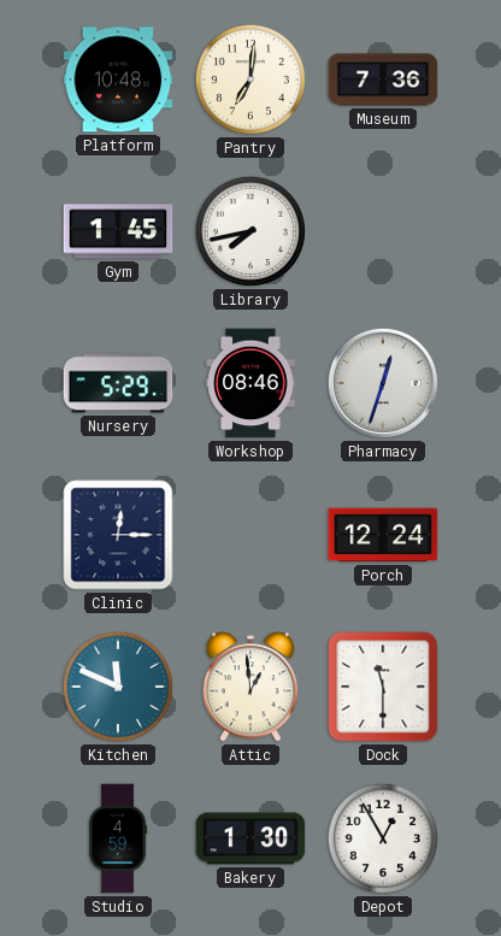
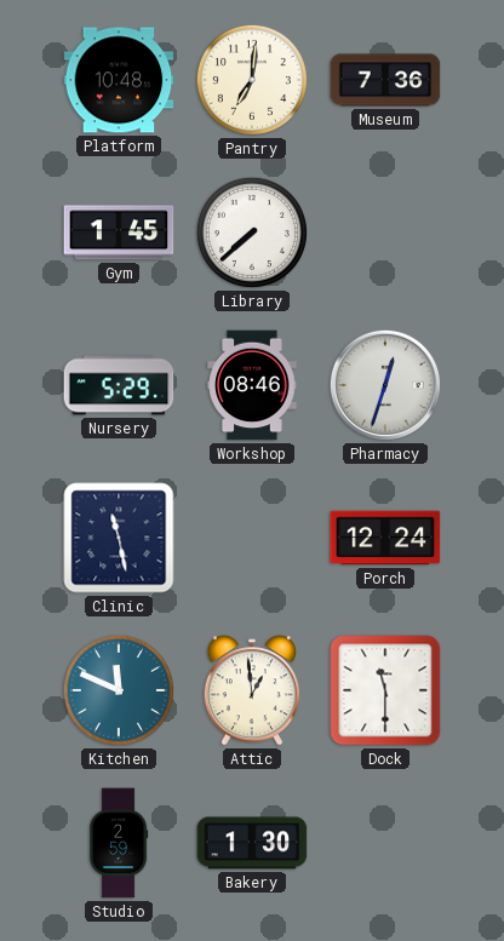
Library: 7:43 -> 7:38
Clinic: 12:15 -> 11:28
Studio: 4:59 -> 2:59
Depot: 12:55 -> none
